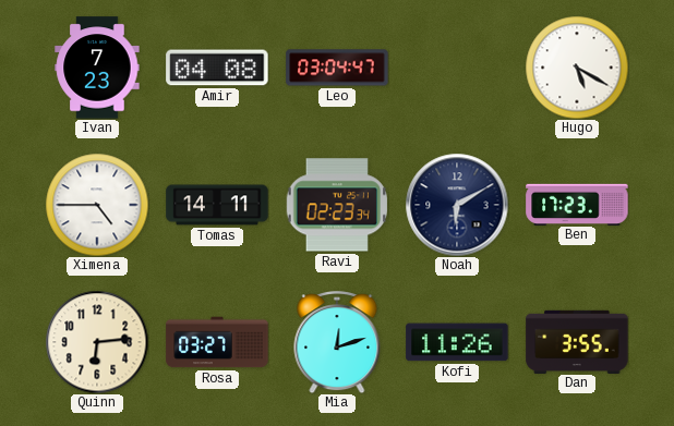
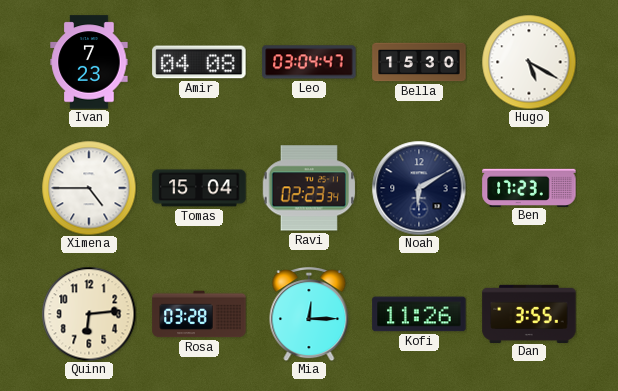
Bella: none -> 15:30
Tomas: 14:11 -> 15:04
Rosa: 03:27 -> 03:28
Mia: 12:12 -> 12:15
